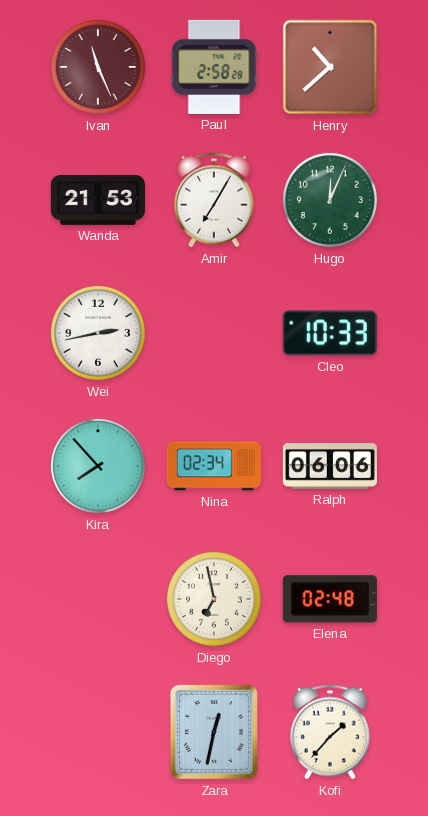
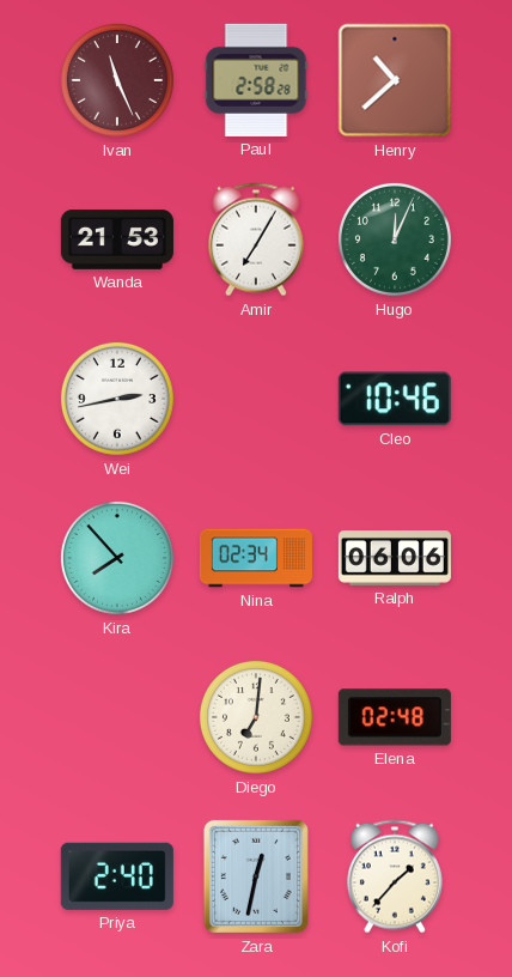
Cleo: 10:33 -> 10:46
Diego: 6:58 -> 7:01
Priya: none -> 2:40
